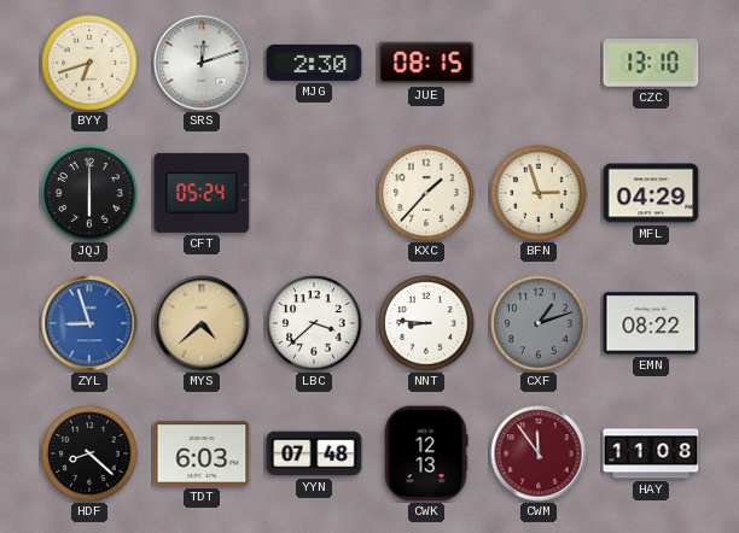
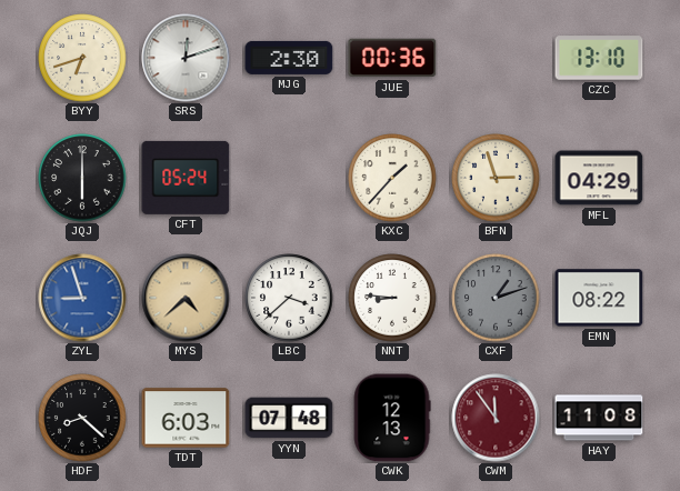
JUE: 08:15 -> 00:36
